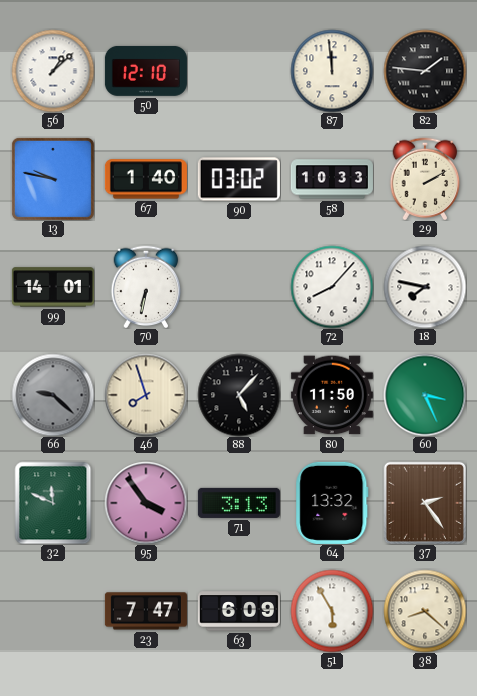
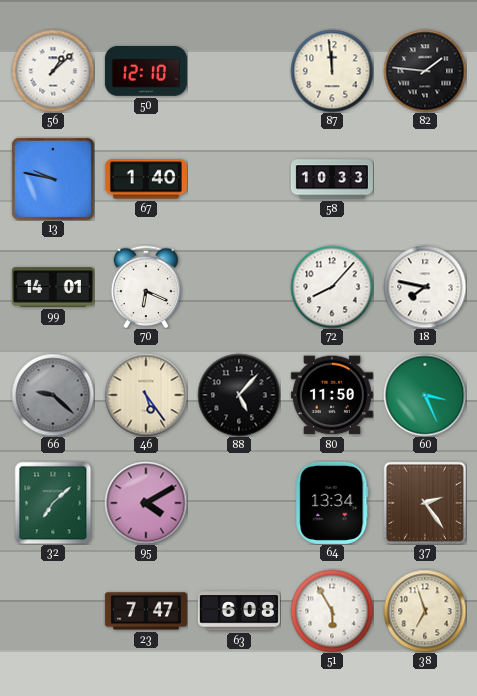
90: 03:02 -> none
29: 2:10 -> none
70: 6:32 -> 6:19
46: 7:57 -> 5:24
32: 11:49 -> 7:08
95: 3:54 -> 4:10
71: 3:13 -> none
64: 13:32 -> 13:34
63: 6:09 -> 6:08
38: 8:22 -> 6:57
